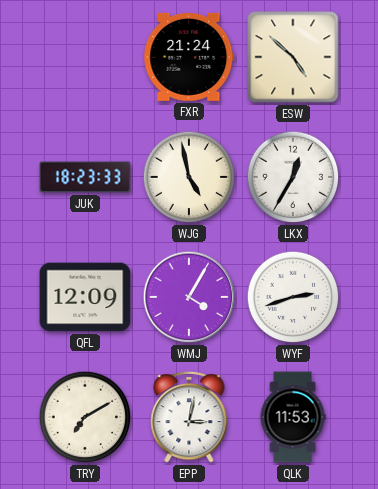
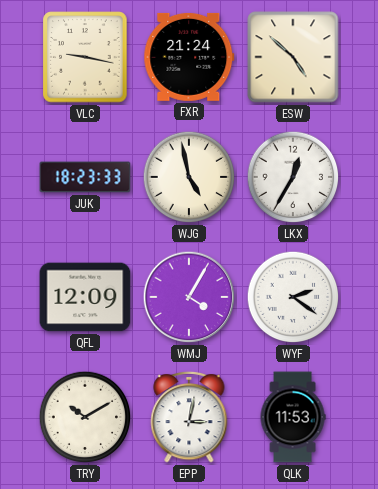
VLC: none -> 9:17
WYF: 2:42 -> 2:21
TRY: 7:10 -> 10:10
